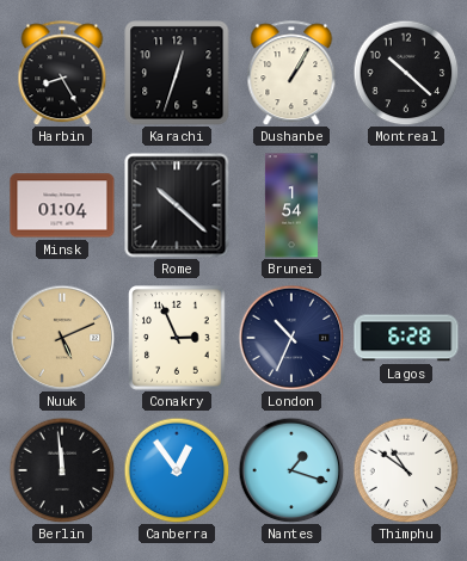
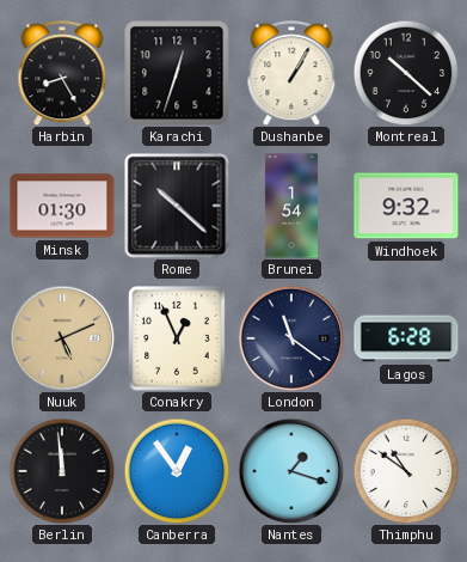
Minsk: 01:04 -> 01:30
Windhoek: none -> 9:32
Conakry: 2:56 -> 12:56
London: 10:34 -> 11:21
